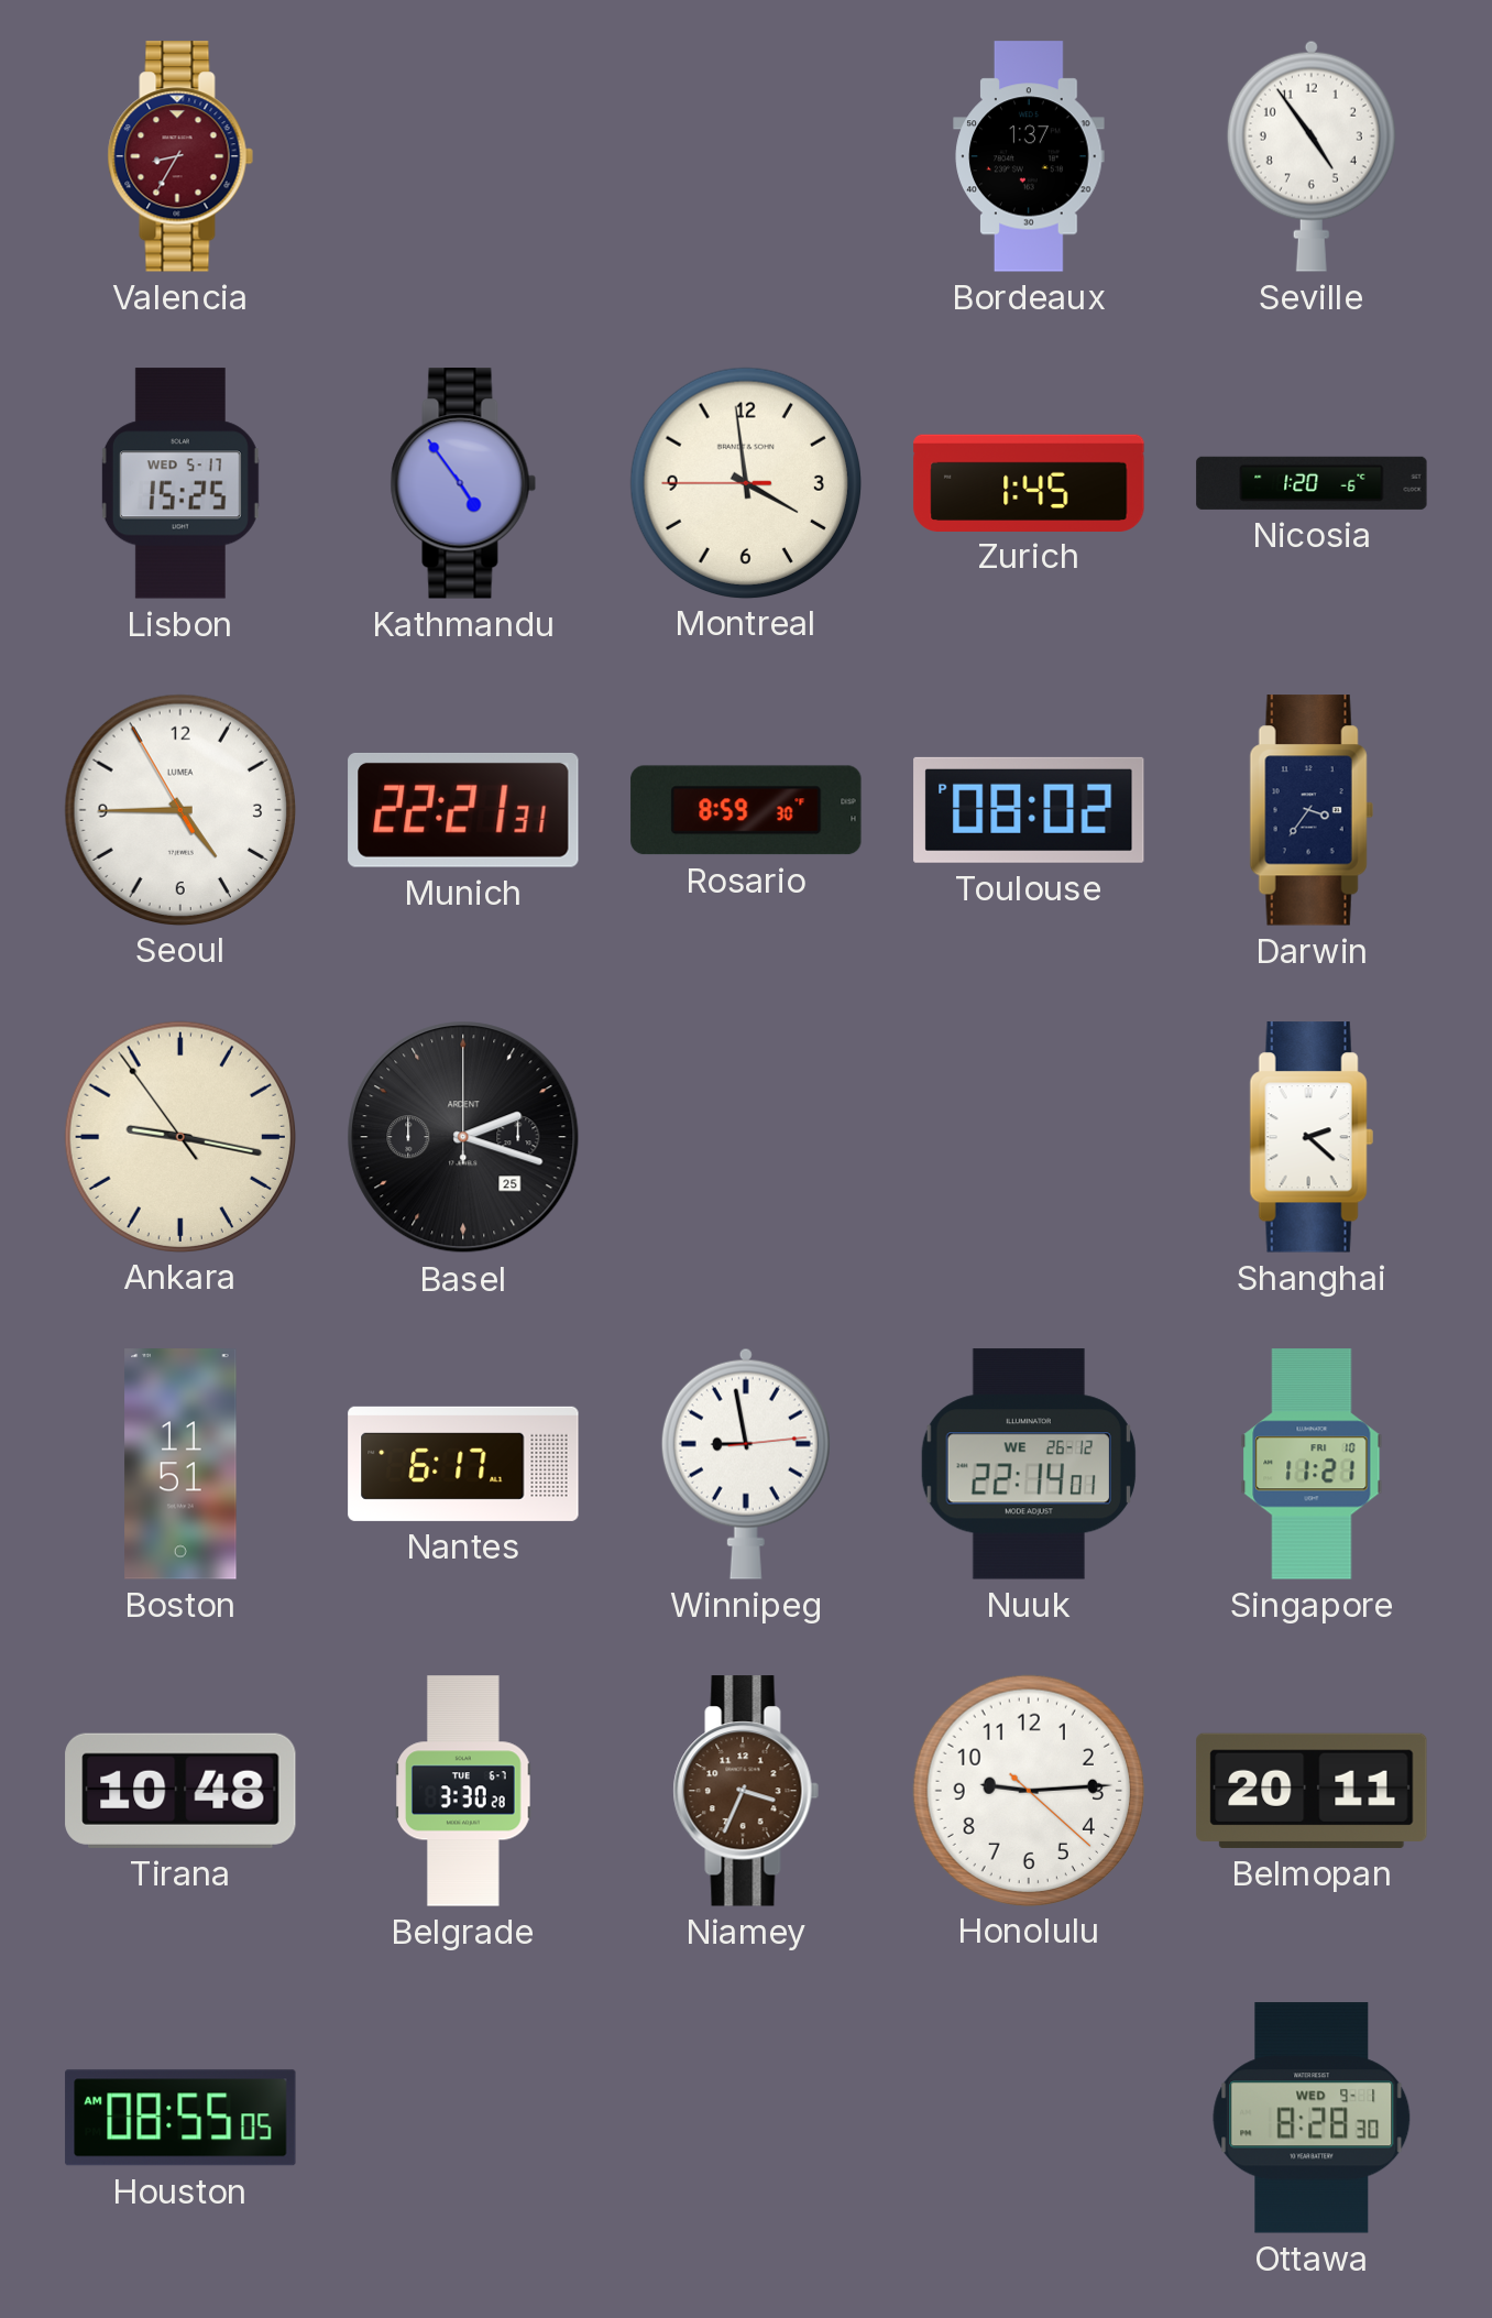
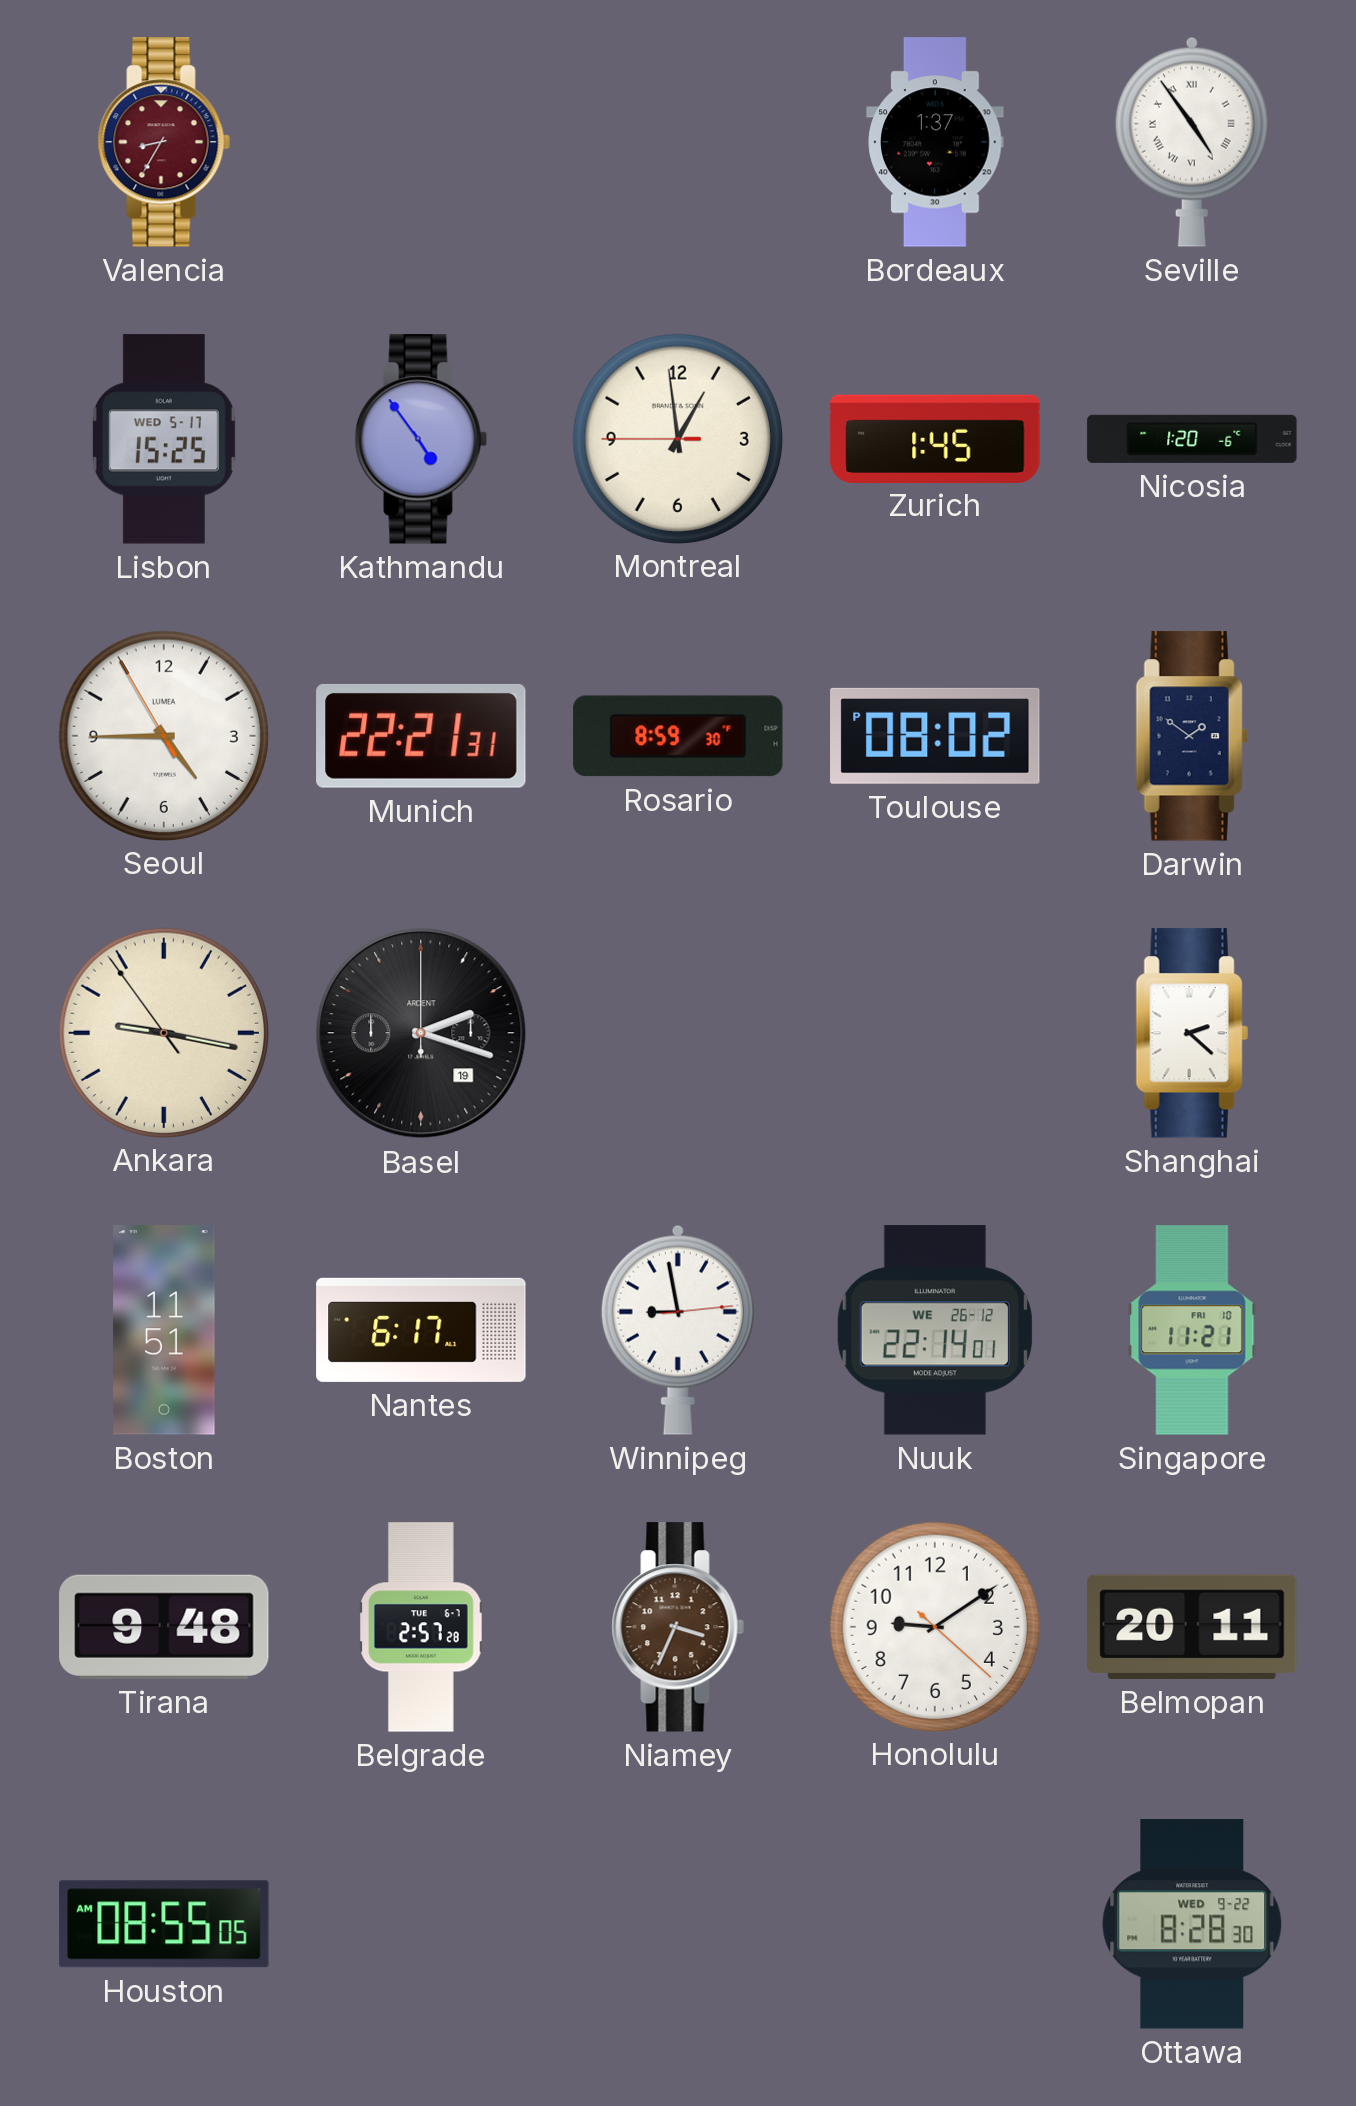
Seville numerals: Arabic -> Roman
Montreal: 3:58 -> 12:58
Darwin: 3:36 -> 1:51
Basel date: 25 -> 19
Tirana: 10:48 -> 9:48
Belgrade: 3:30 -> 2:57
Honolulu: 9:14 -> 9:09
Ottawa date: WED 9-1 -> WED 9-22
